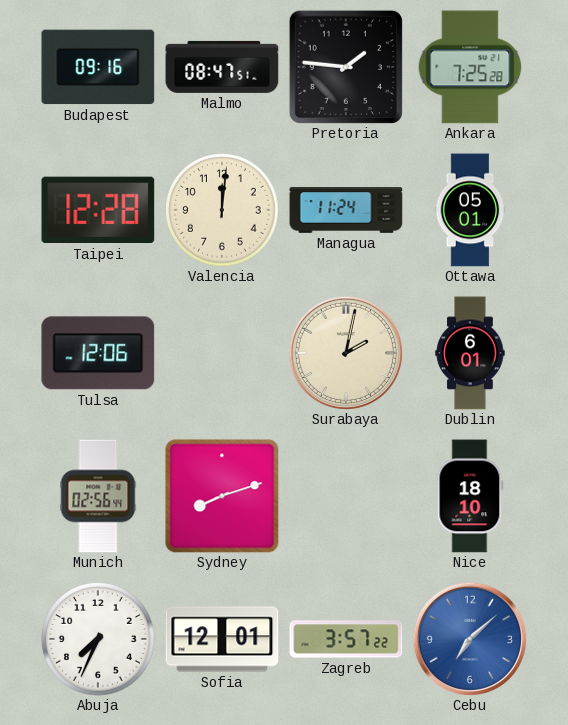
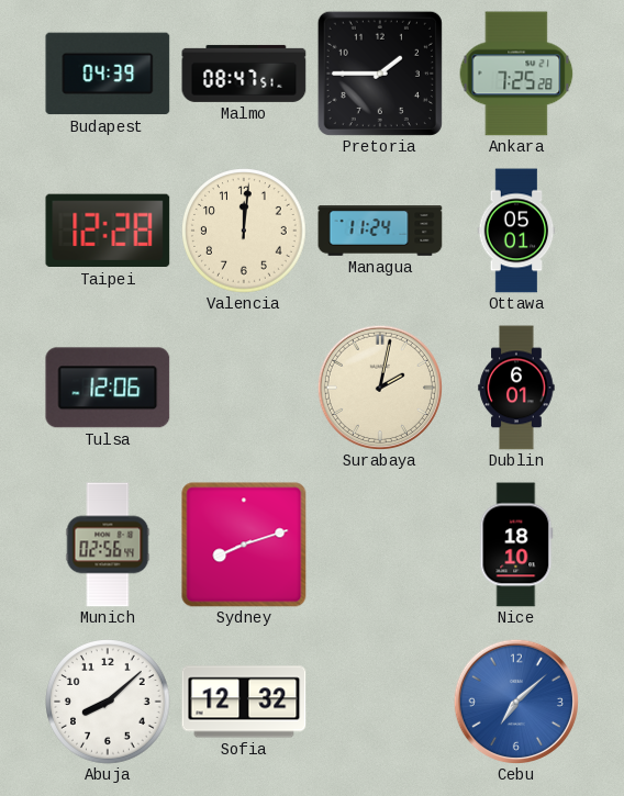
Budapest: 09:16 -> 04:39
Pretoria: 1:46 -> 1:45
Abuja: 7:34 -> 8:08
Sofia: 12:01 -> 12:32
Zagreb: 3:57 -> none
